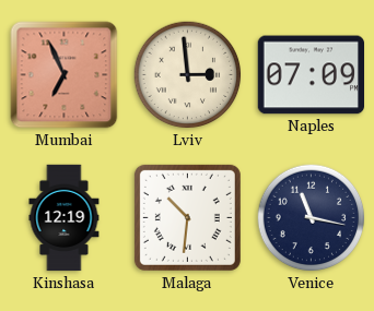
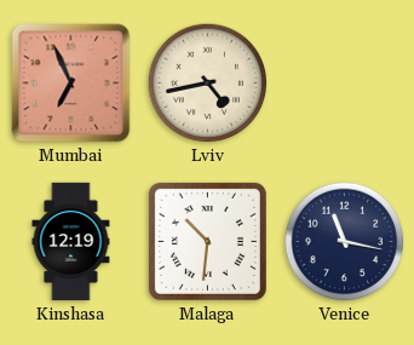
Lviv: 2:59 -> 4:43
Naples: 07:09 -> none
